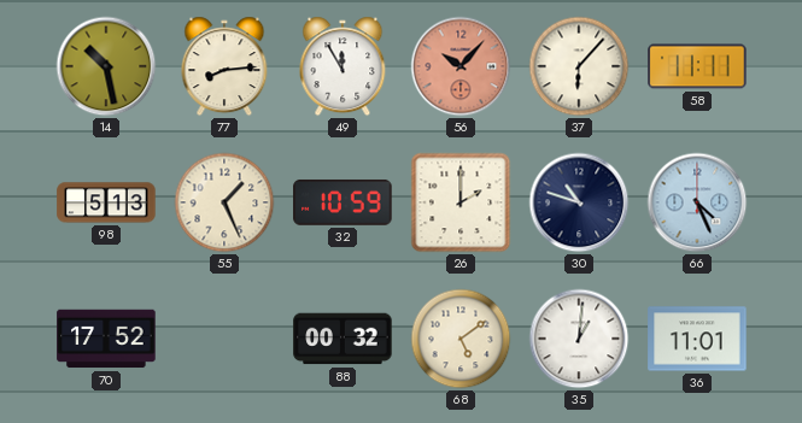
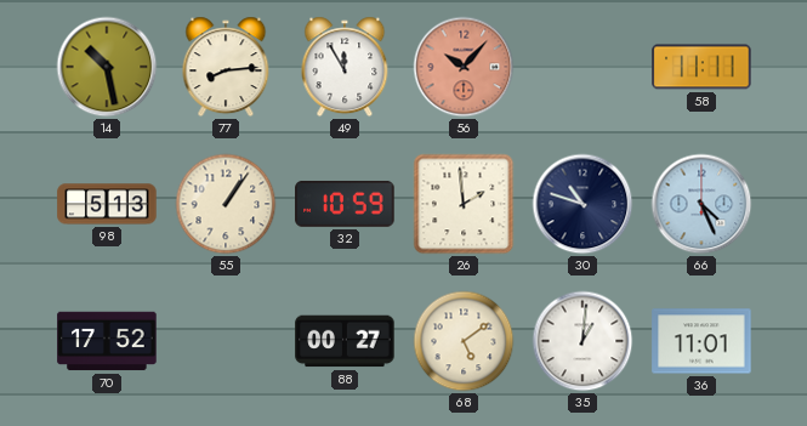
37: 6:07 -> none
55: 1:26 -> 1:06
26: 2:00 -> 1:59
88: 00:32 -> 00:27
